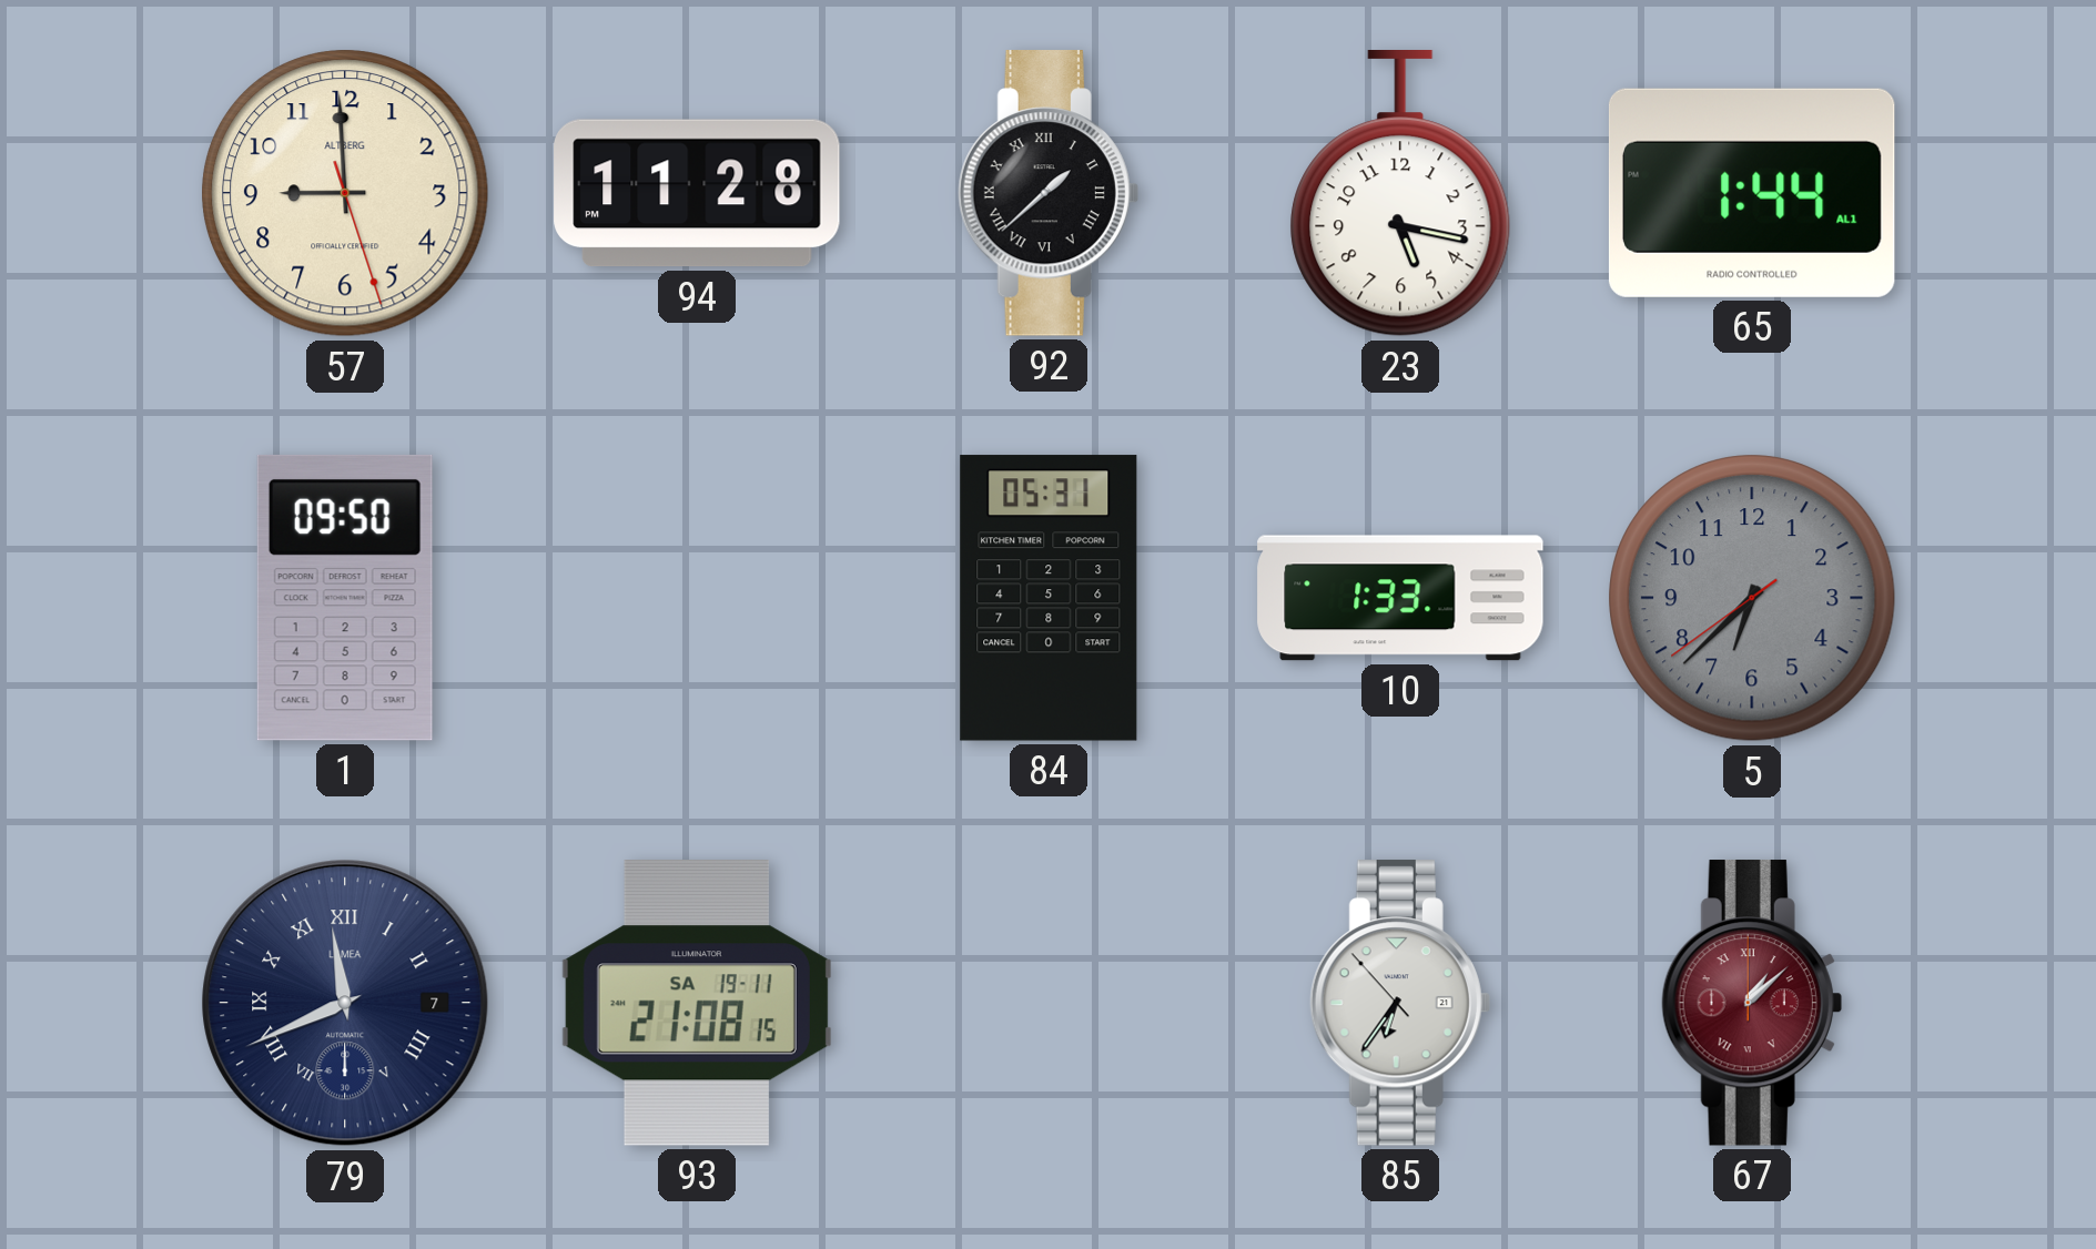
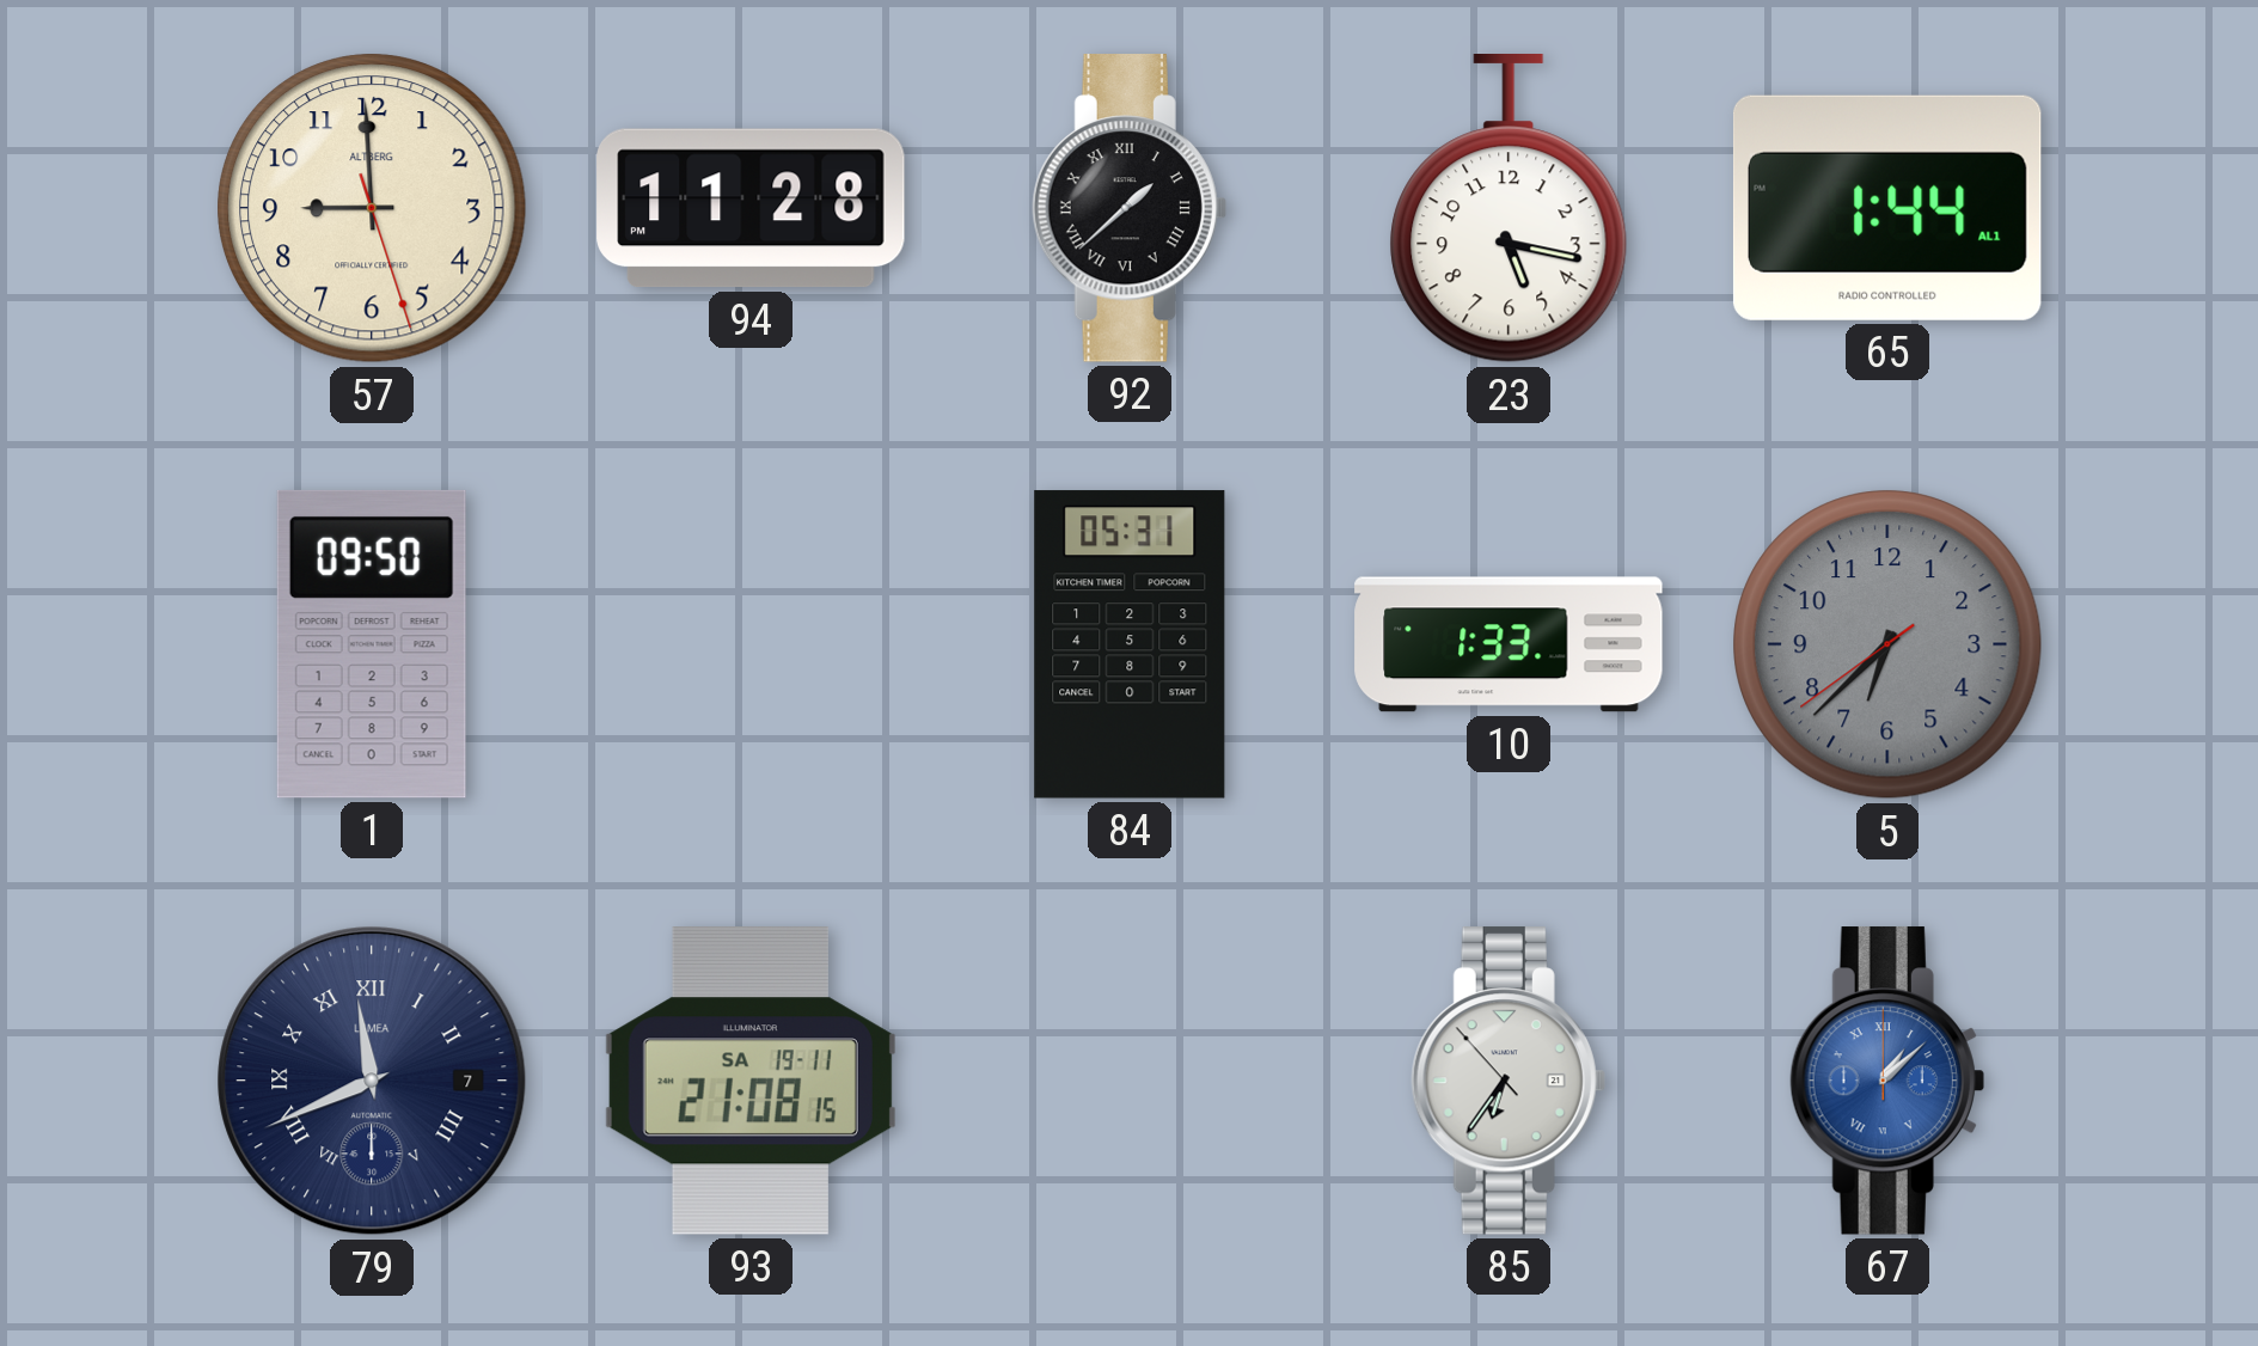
67 dial: burgundy -> blue
